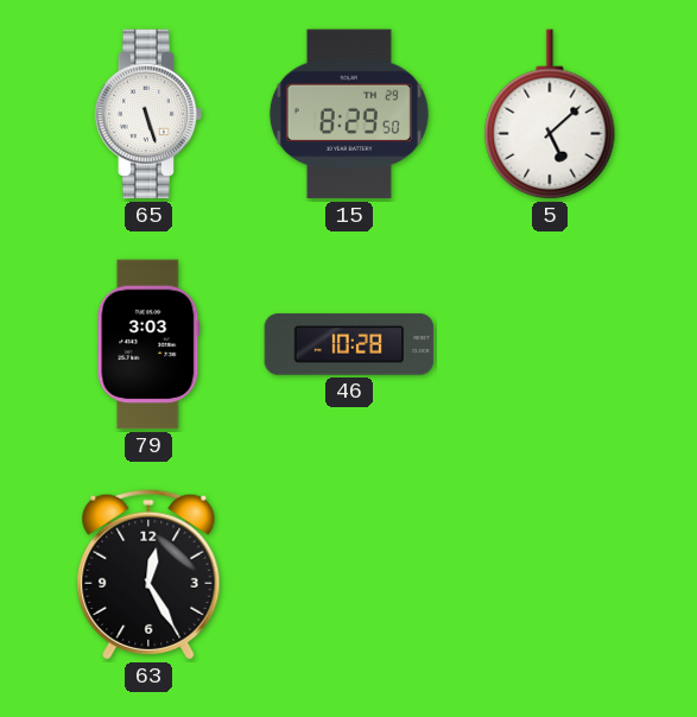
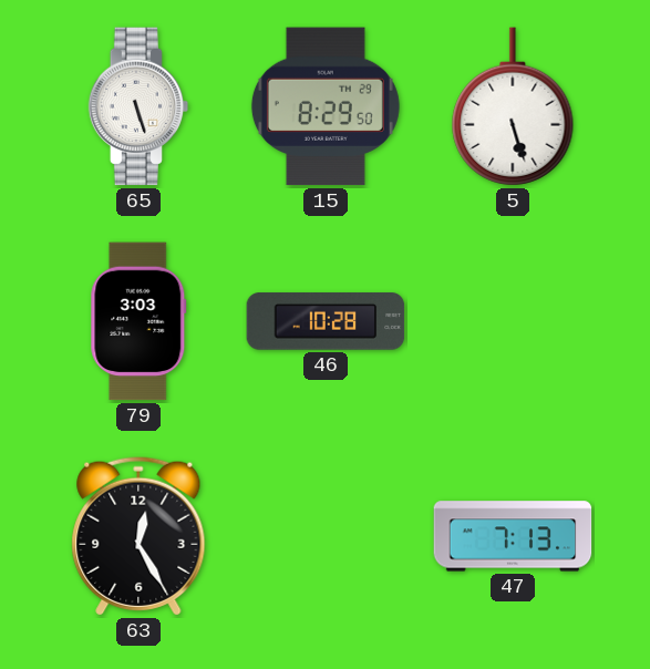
5: 5:08 -> 5:27
47: none -> 7:13
